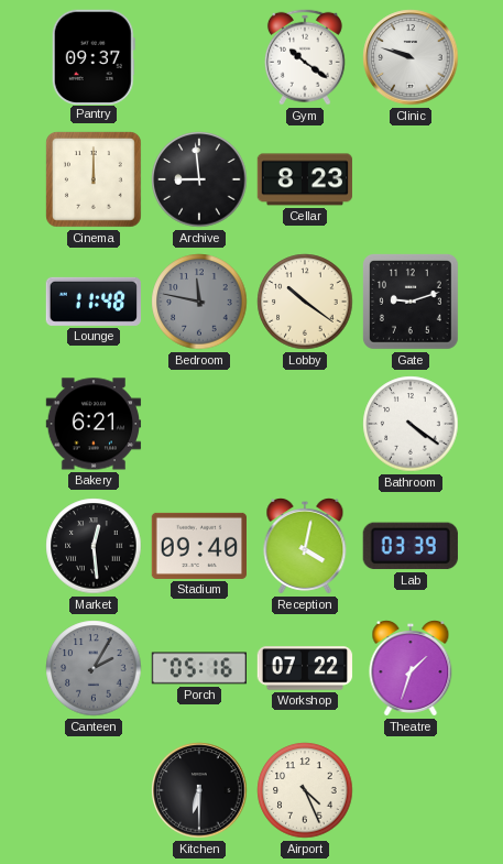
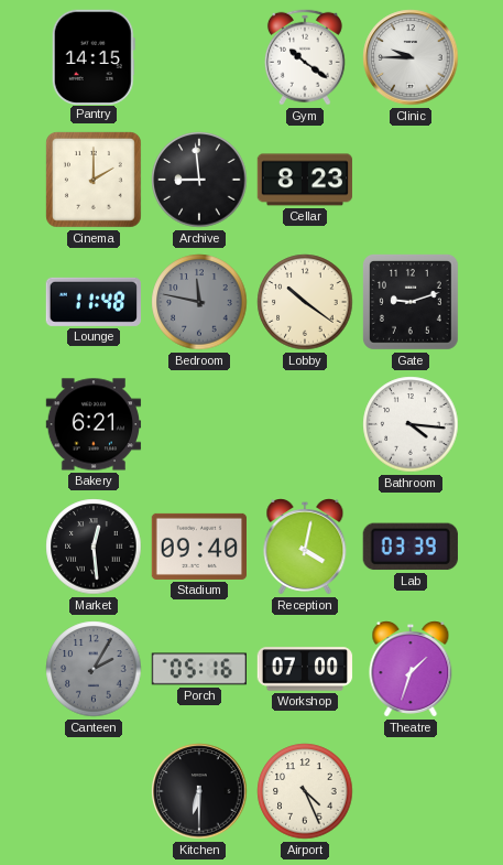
Pantry: 09:37 -> 14:15
Clinic: 9:48 -> 9:45
Cinema: 12:00 -> 2:00
Bathroom: 4:21 -> 4:16
Workshop: 07:22 -> 07:00
